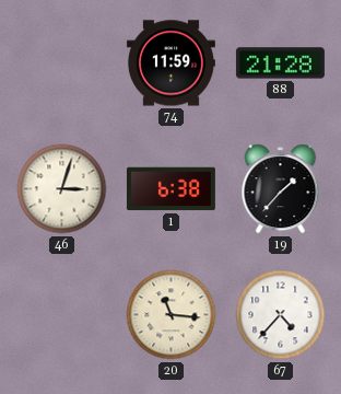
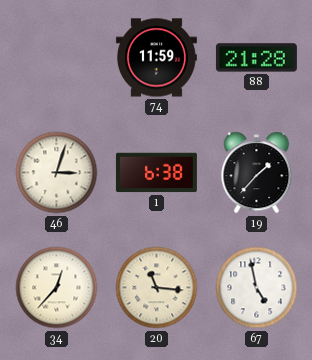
34: none -> 12:37
67: 4:37 -> 4:58
